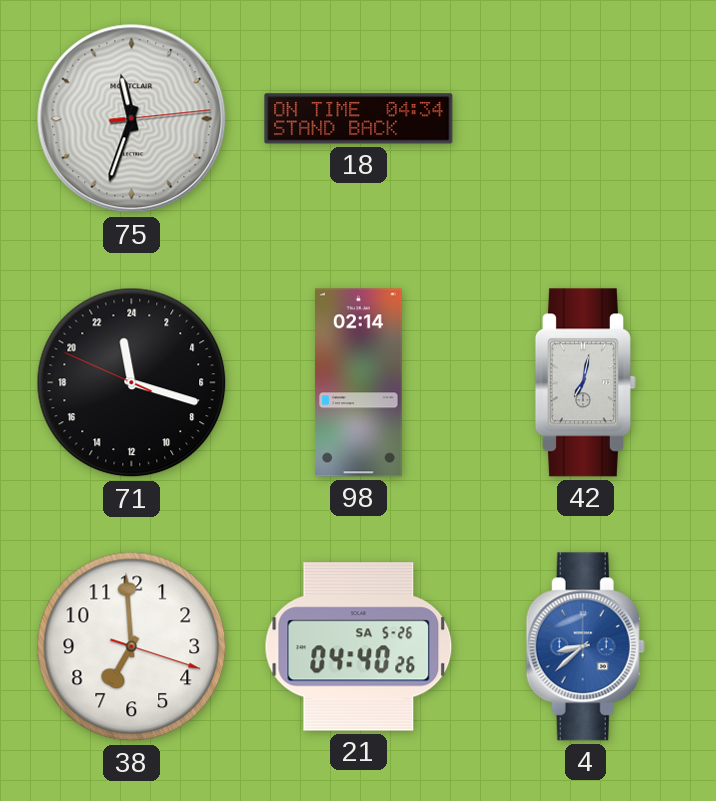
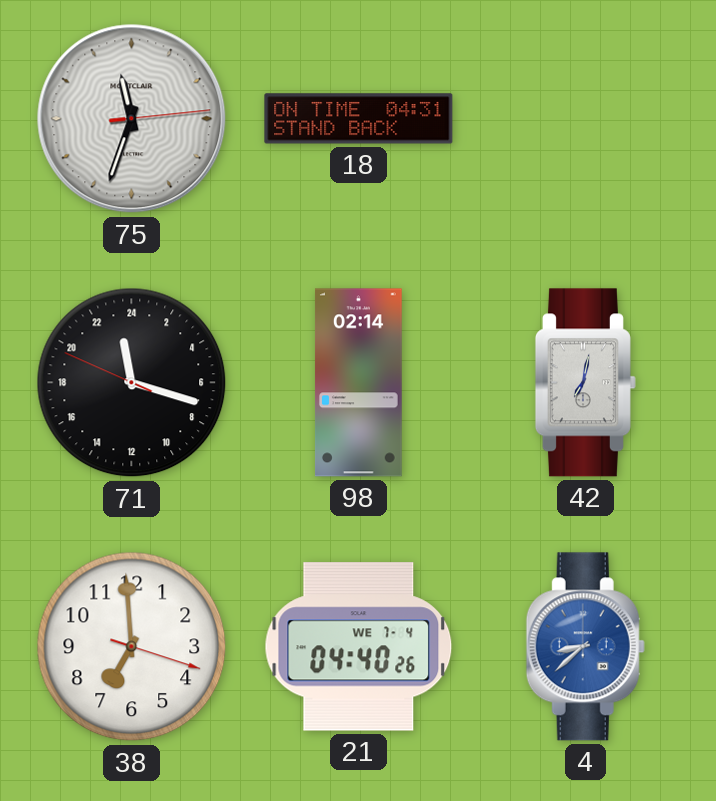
18: 04:34 -> 04:31
21 date: SA 5-26 -> WE 7-4
